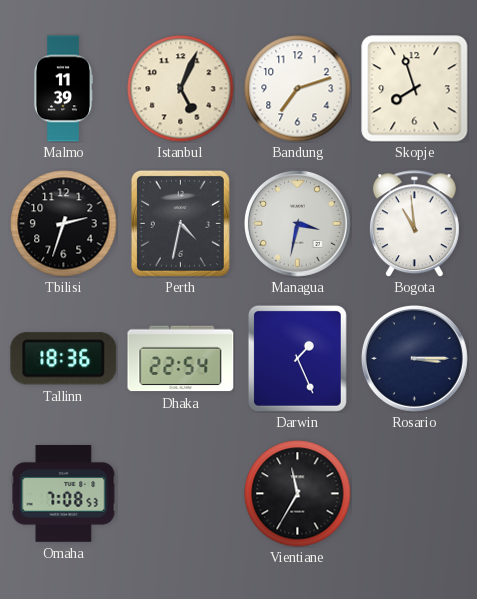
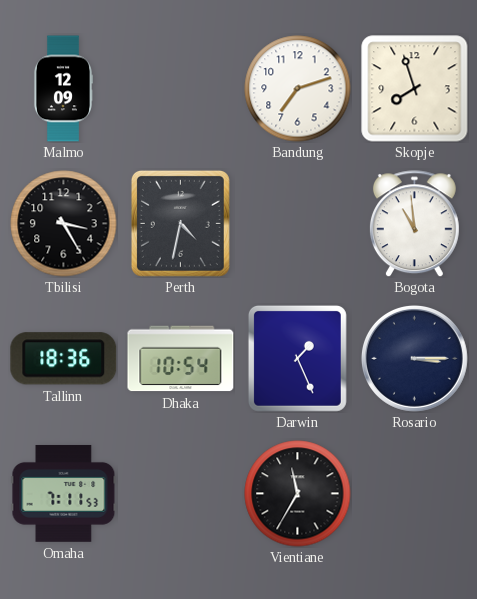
Malmo: 11:39 -> 12:09
Istanbul: 5:04 -> none
Tbilisi: 2:33 -> 3:25
Managua: 3:32 -> none
Dhaka: 22:54 -> 10:54
Omaha: 7:08 -> 7:11
